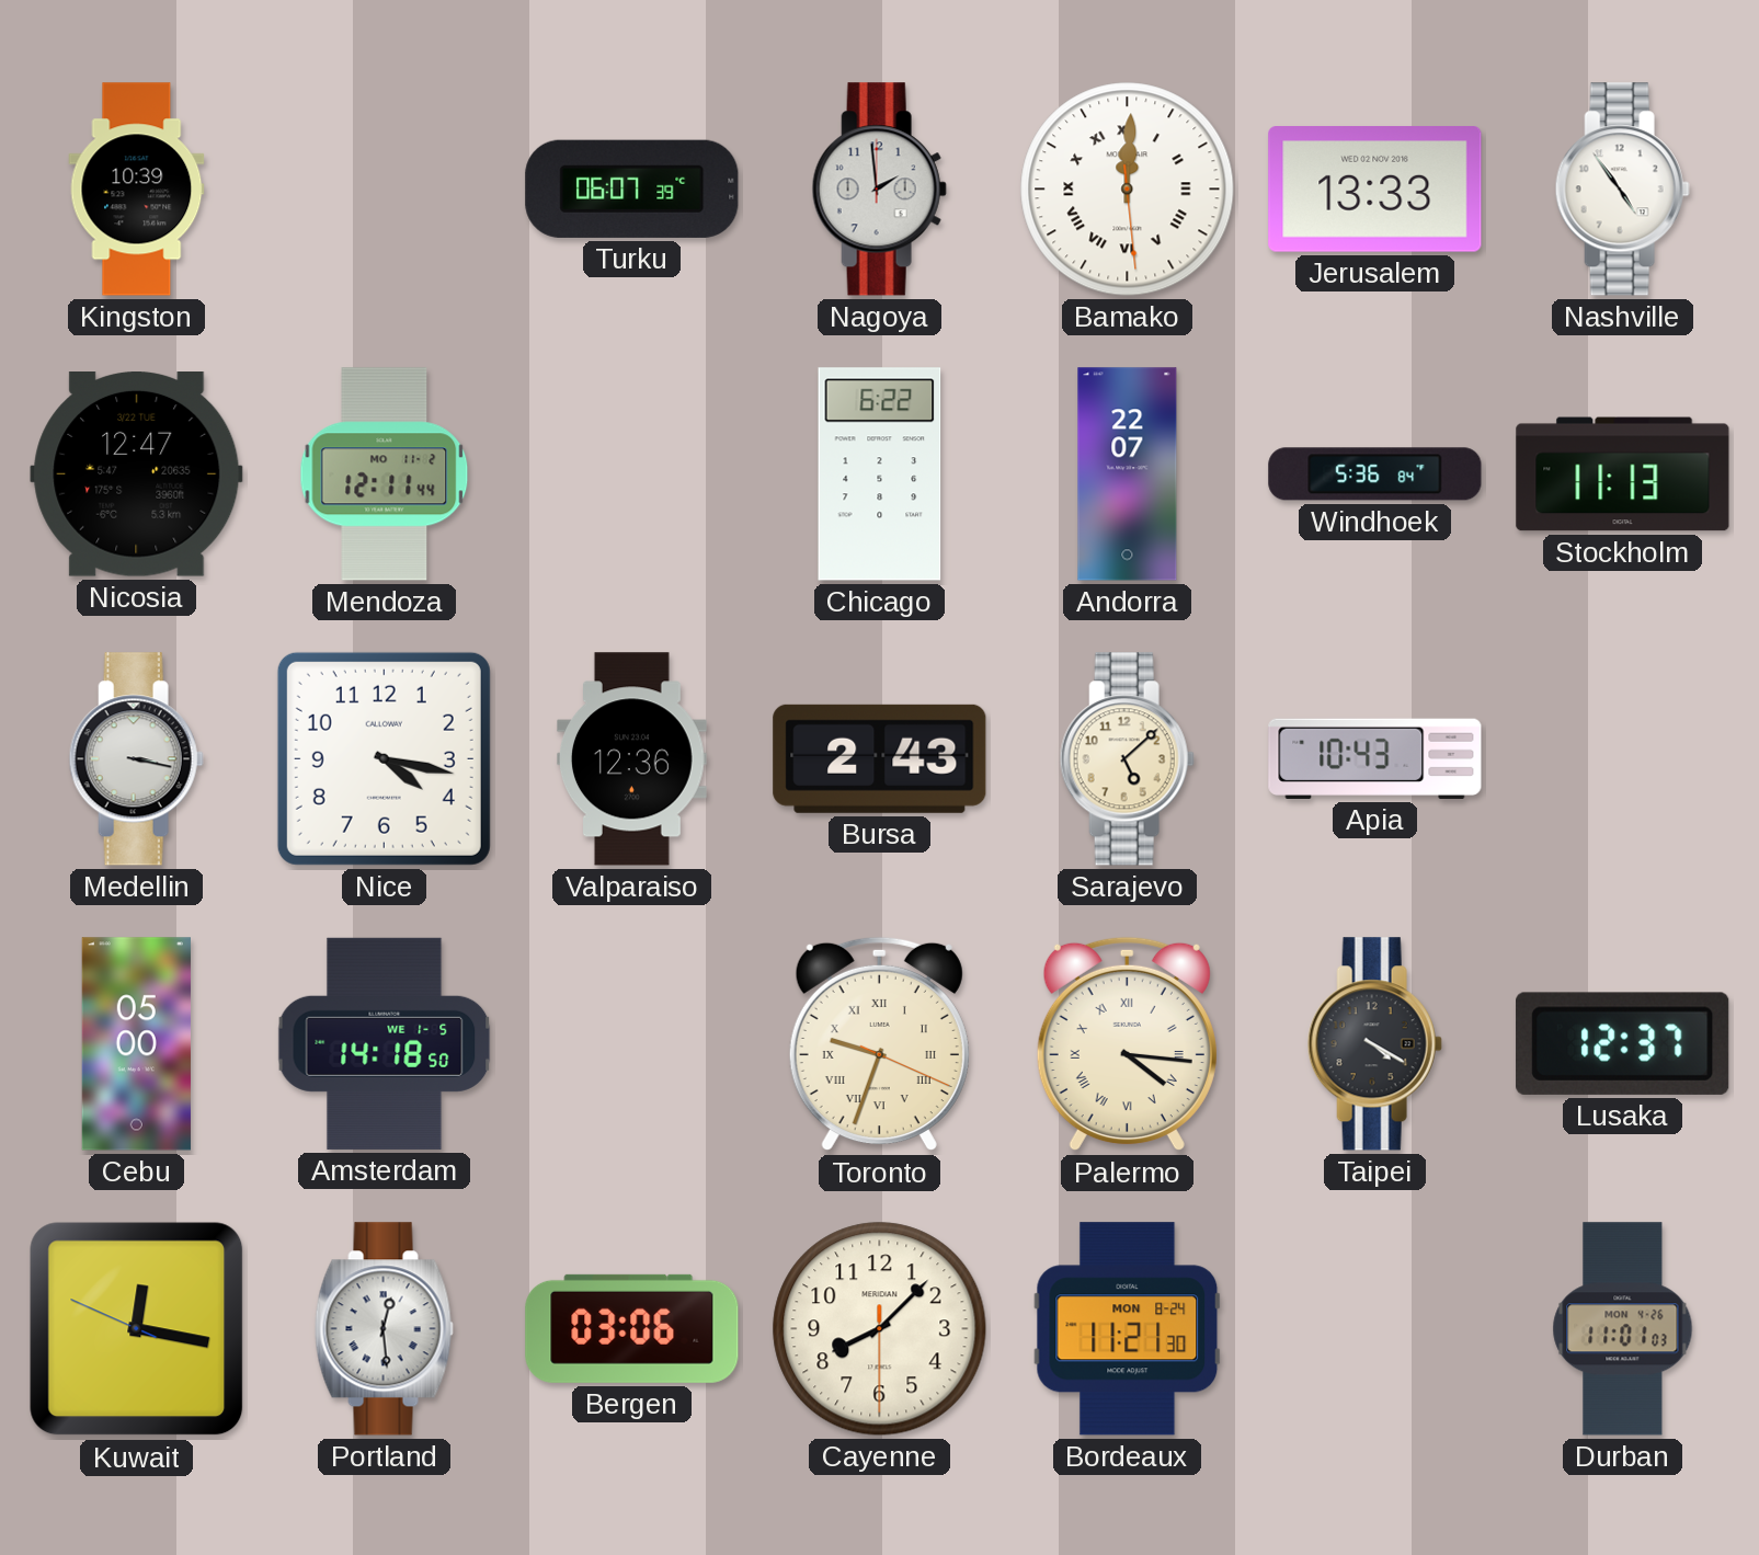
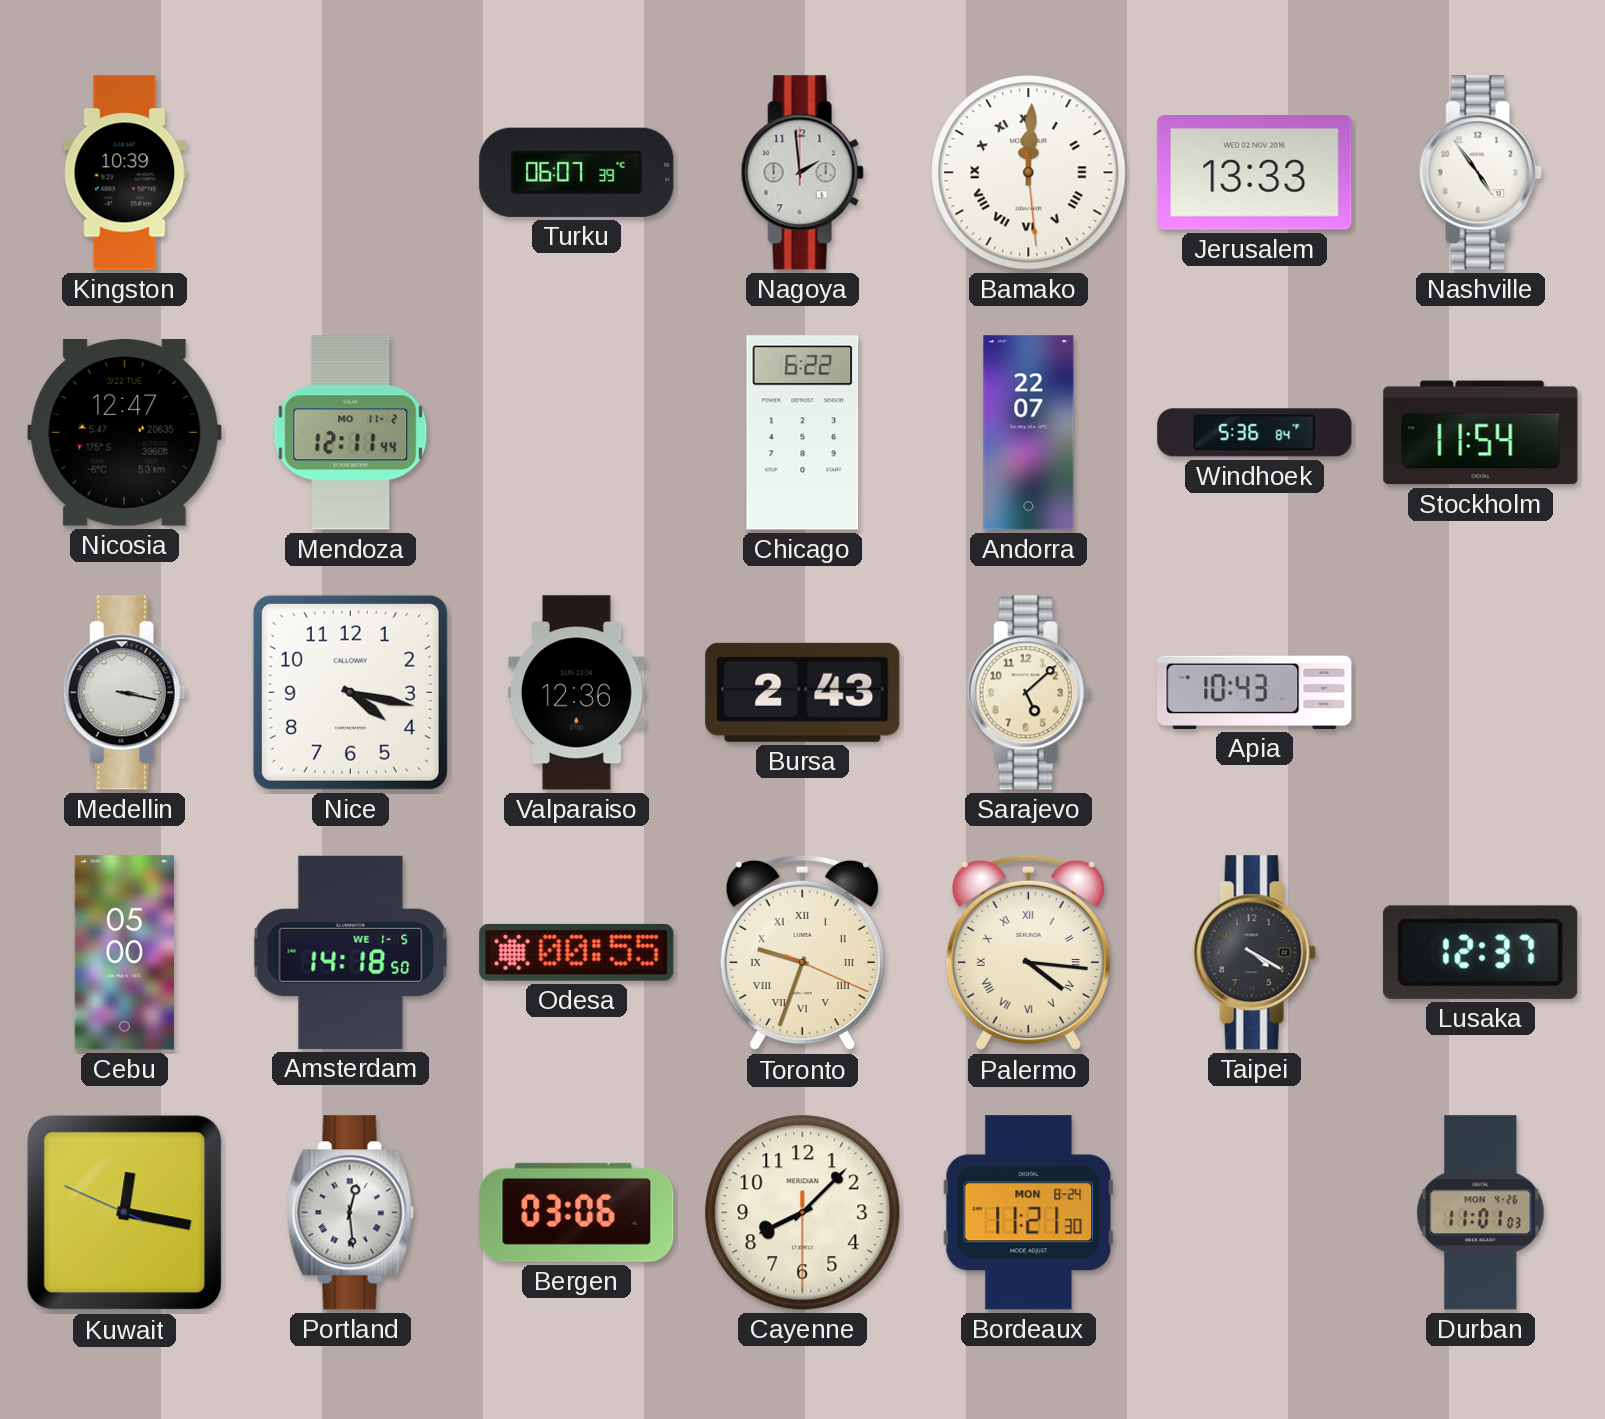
Stockholm: 11:13 -> 11:54
Odesa: none -> 00:55
